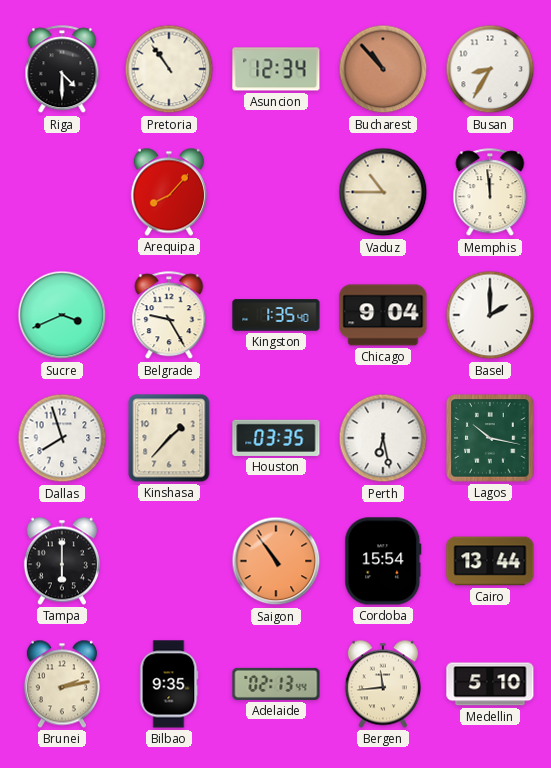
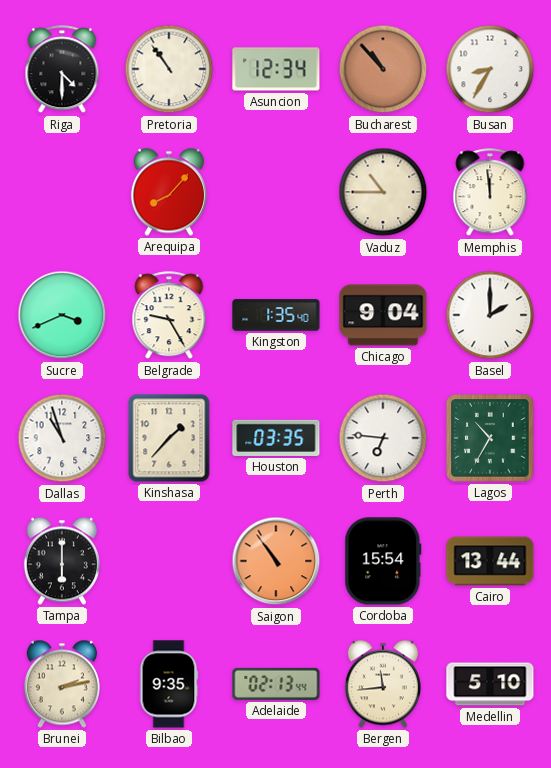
Dallas: 7:57 -> 10:57
Perth: 6:28 -> 6:46
Lagos: 10:17 -> 10:35
